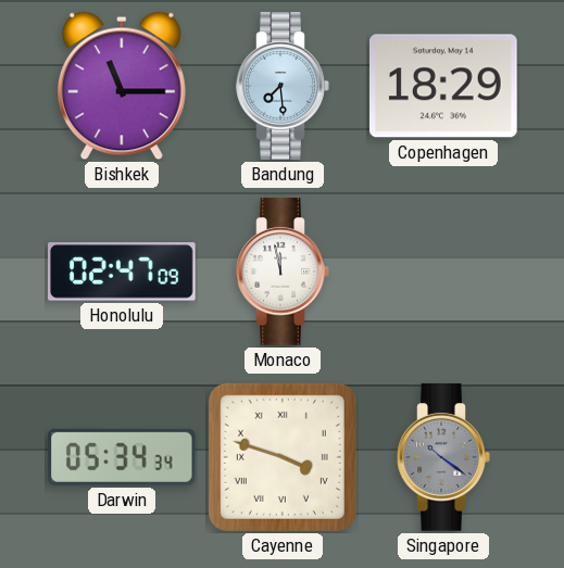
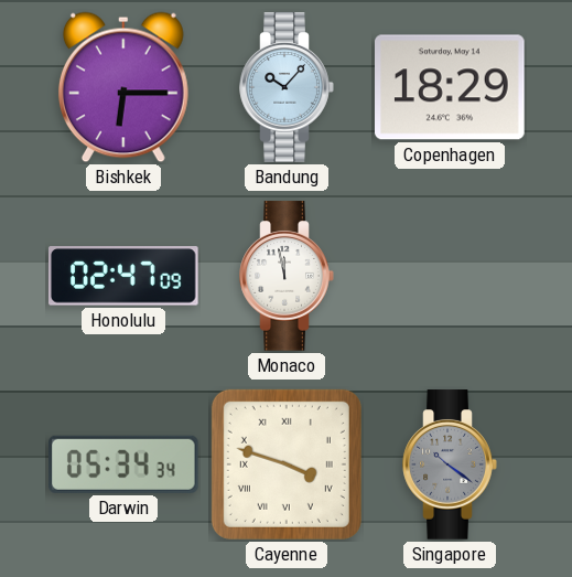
Bishkek: 11:15 -> 6:15
Bandung: 7:29 -> 10:07
